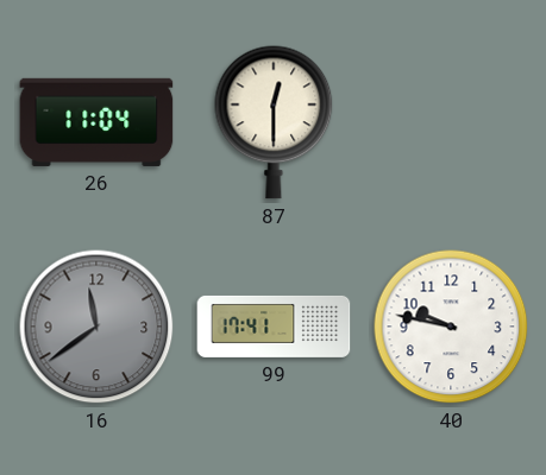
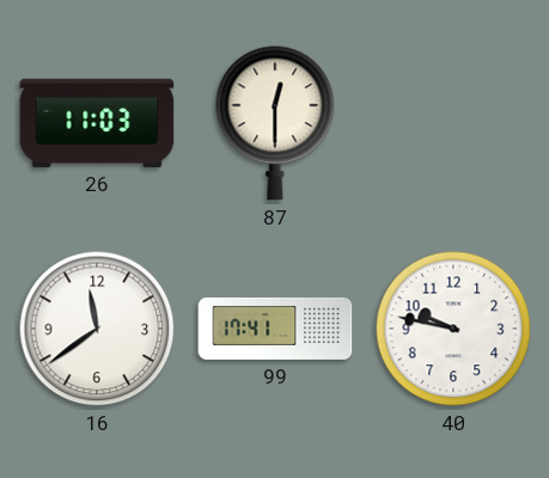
26: 11:04 -> 11:03
16 dial: grey -> white
